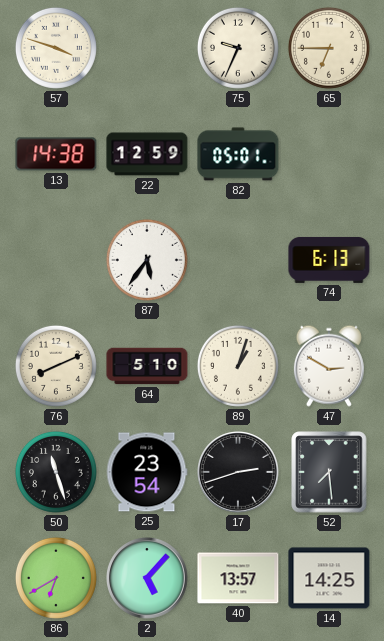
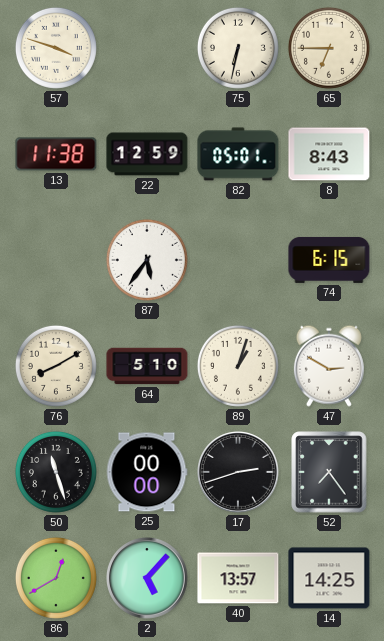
75: 9:34 -> 6:32
13: 14:38 -> 11:38
8: none -> 8:43
74: 6:13 -> 6:15
76: 8:11 -> 8:10
25: 23:54 -> 00:00
52: 7:29 -> 7:24
86: 6:40 -> 12:40
